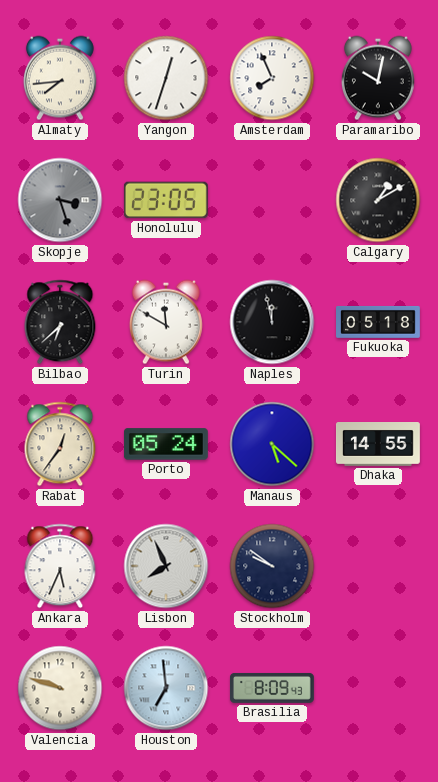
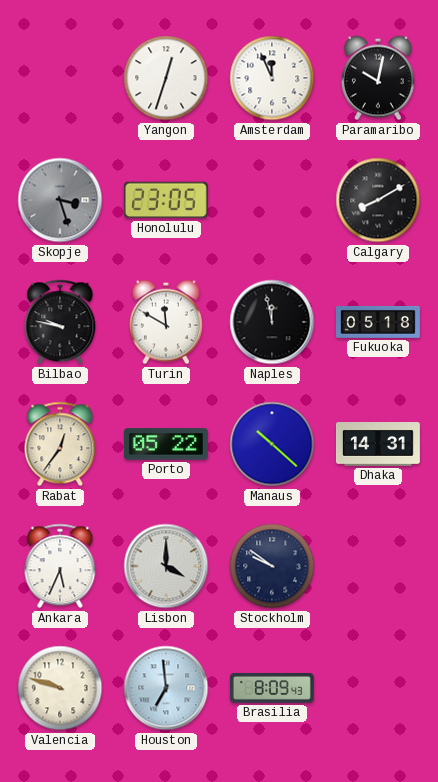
Almaty: 7:44 -> none
Amsterdam: 7:56 -> 11:56
Calgary: 1:10 -> 8:10
Bilbao: 6:38 -> 9:47
Porto: 05:24 -> 05:22
Manaus: 5:22 -> 10:22
Dhaka: 14:55 -> 14:31
Lisbon: 7:56 -> 4:00
